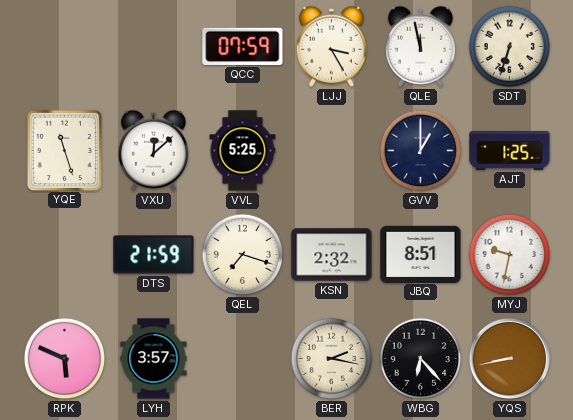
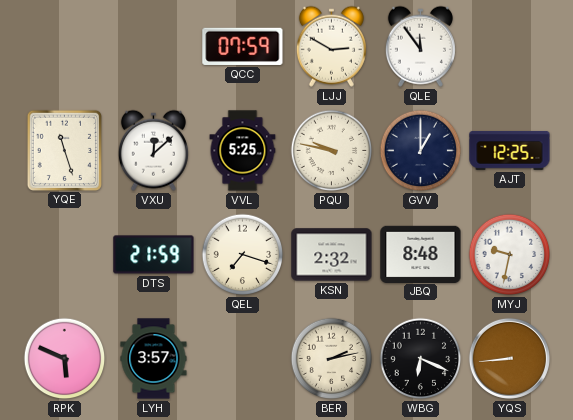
LJJ: 3:25 -> 2:50
QLE: 11:58 -> 11:54
SDT: 6:33 -> none
PQU: none -> 9:47
AJT: 1:25 -> 12:25
JBQ: 8:51 -> 8:48
BER: 2:17 -> 2:13
WBG: 6:23 -> 6:19
YQS: 8:43 -> 8:44
